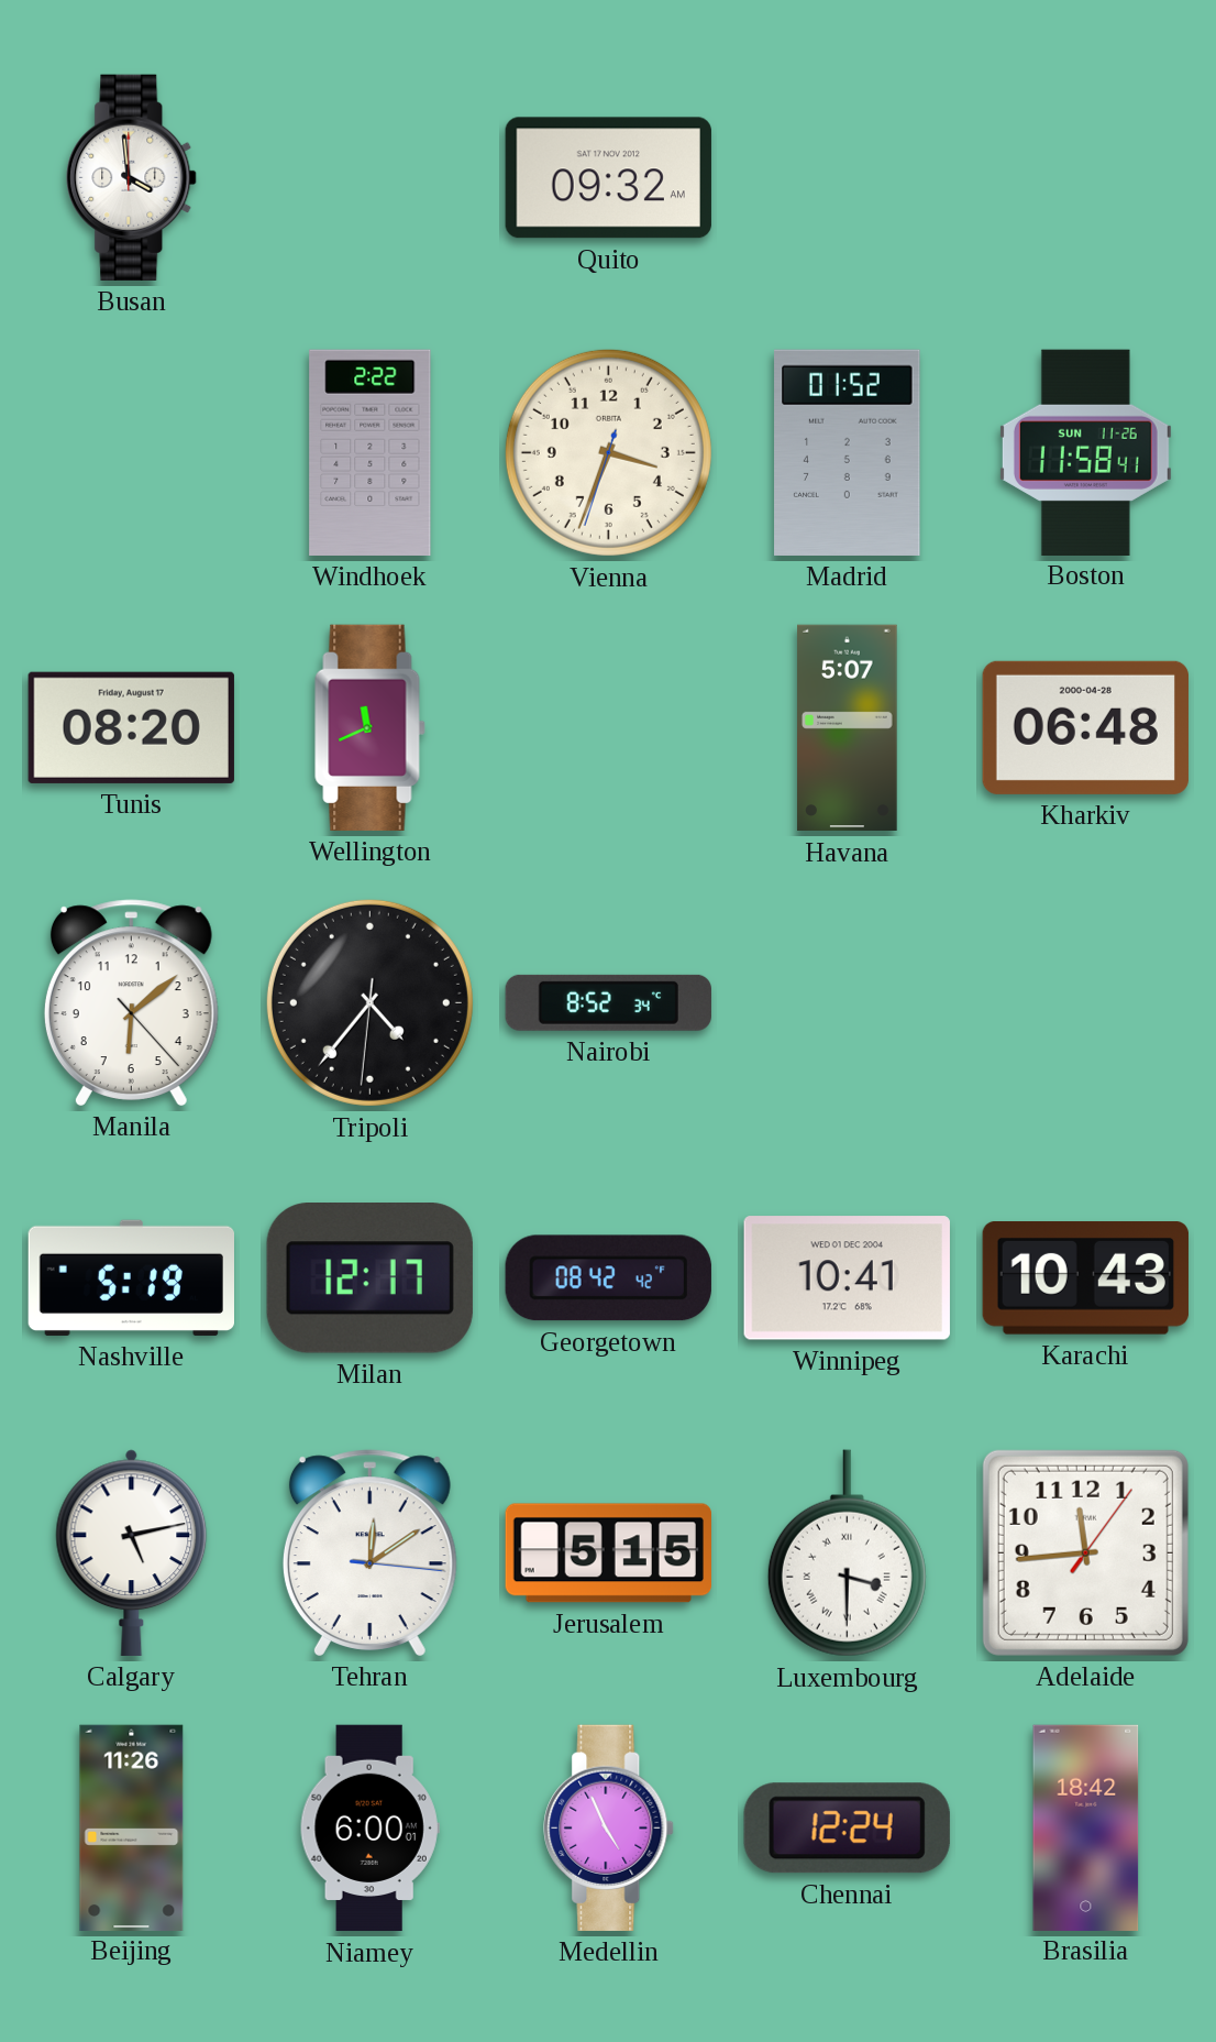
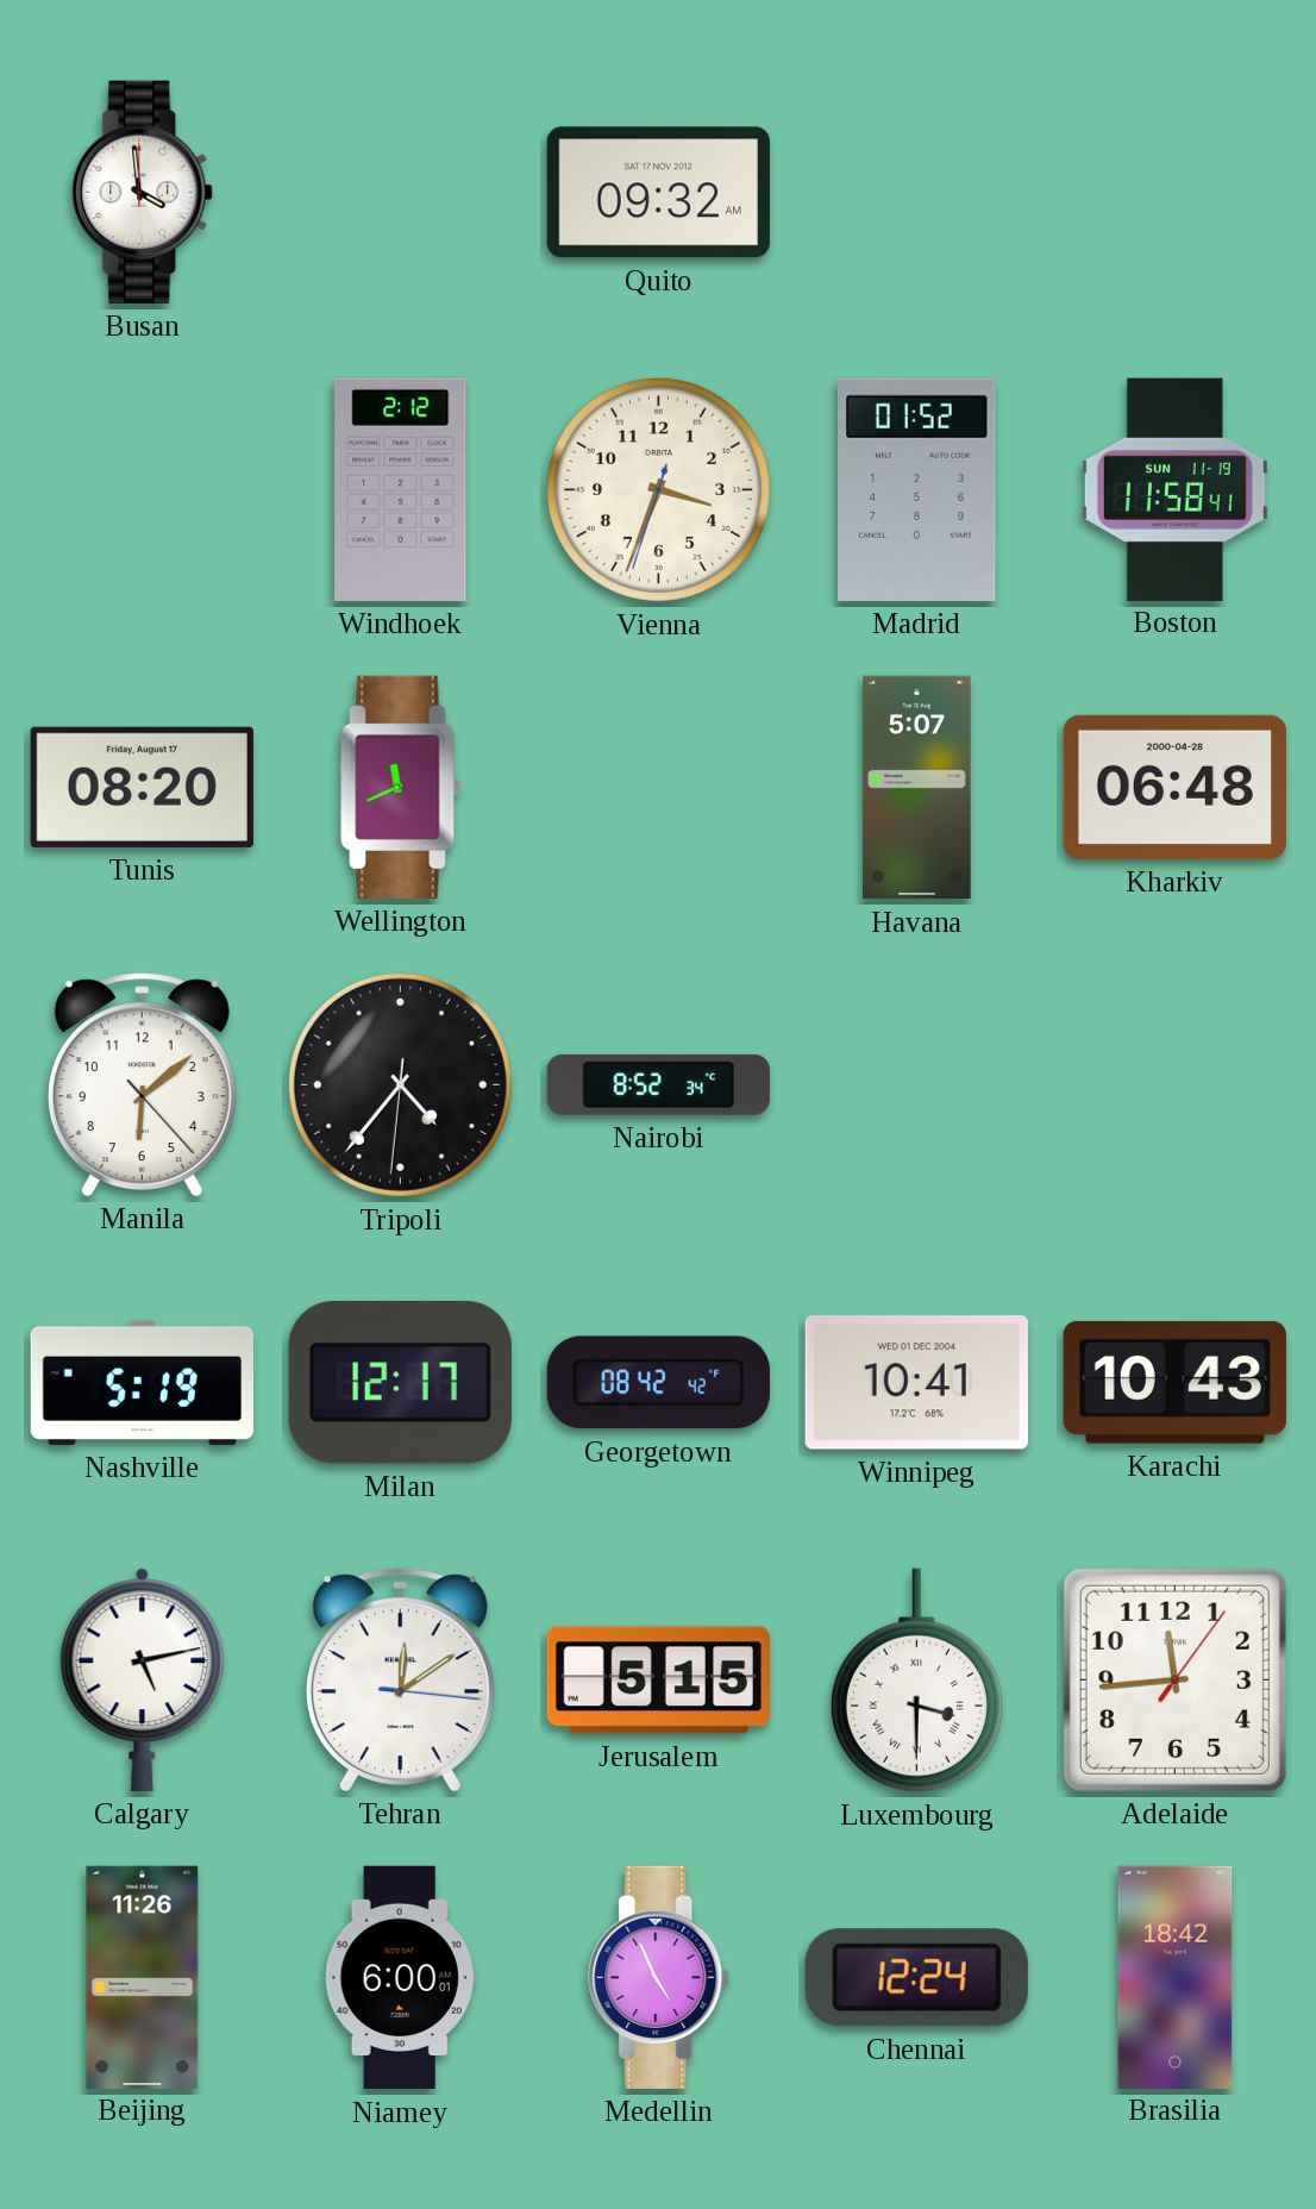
Windhoek: 2:22 -> 2:12
Boston date: SUN 11-26 -> SUN 11-19
